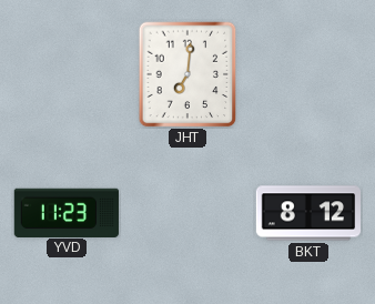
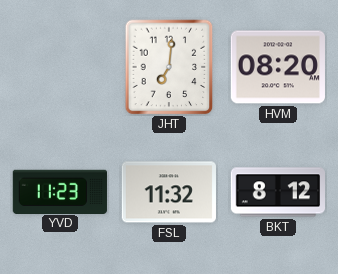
HVM: none -> 08:20
FSL: none -> 11:32
